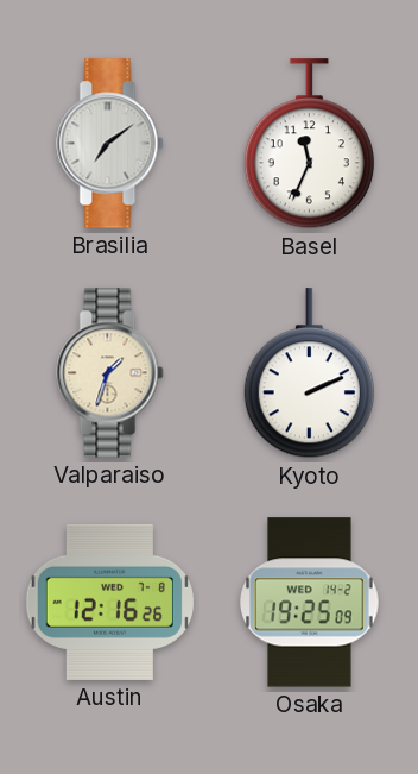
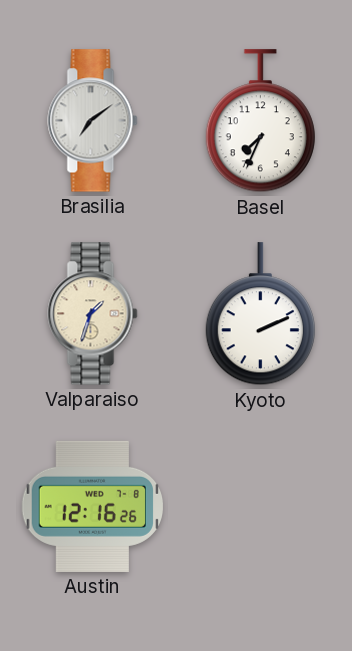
Basel: 11:34 -> 7:34
Osaka: 19:25 -> none
